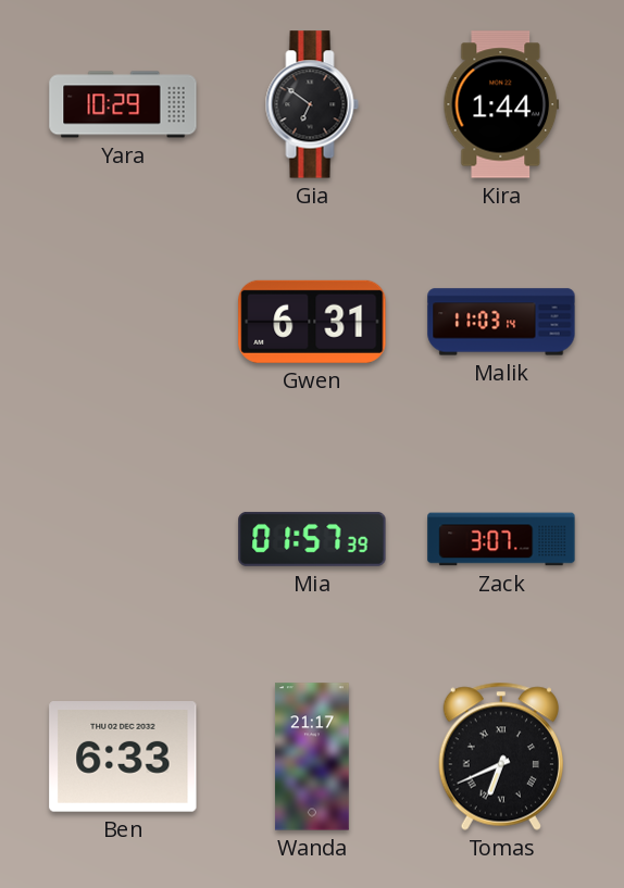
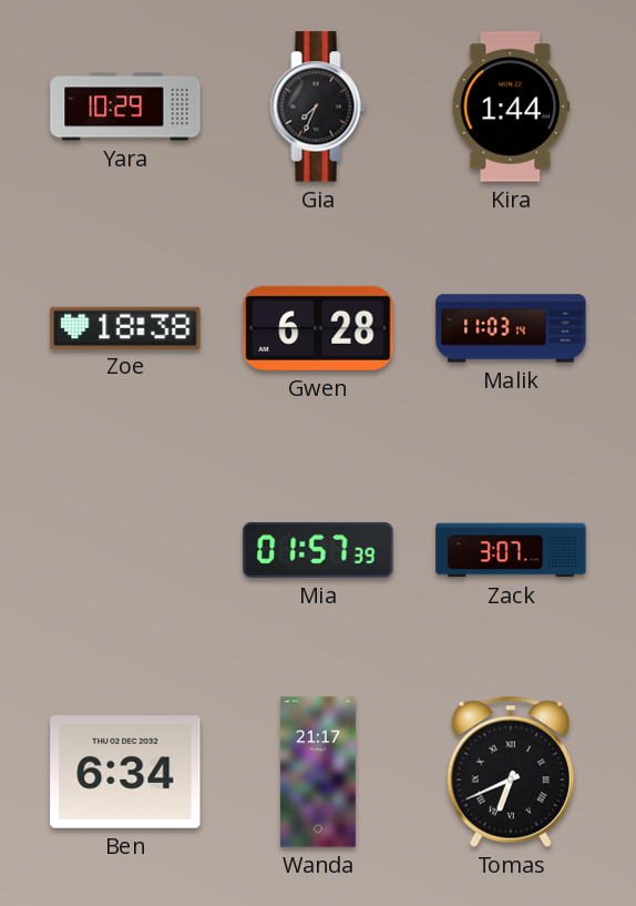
Gia: 6:51 -> 7:34
Zoe: none -> 18:38
Gwen: 6:31 -> 6:28
Ben: 6:33 -> 6:34
